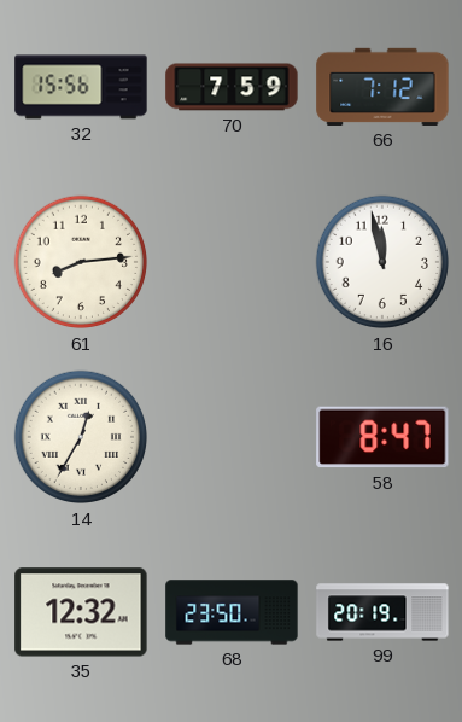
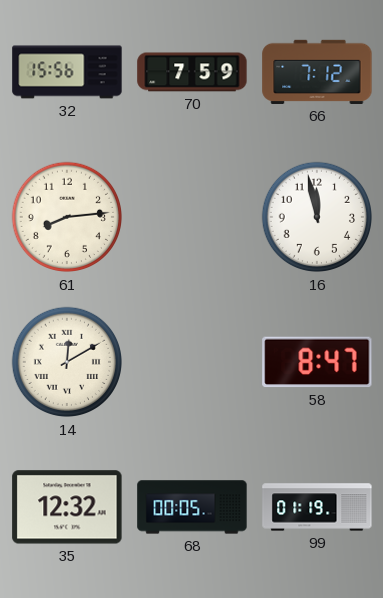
14: 12:35 -> 12:10
68: 23:50 -> 00:05
99: 20:19 -> 01:19
